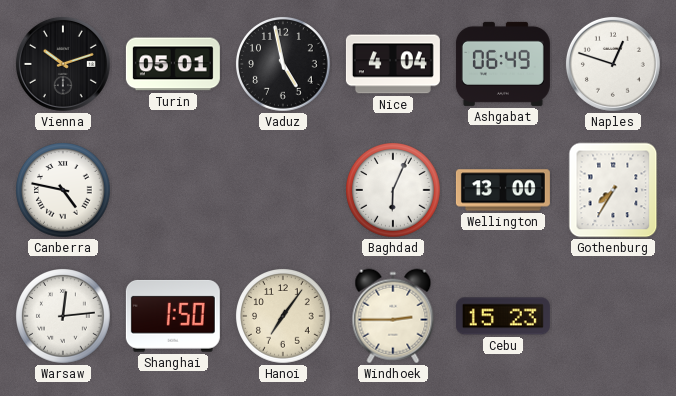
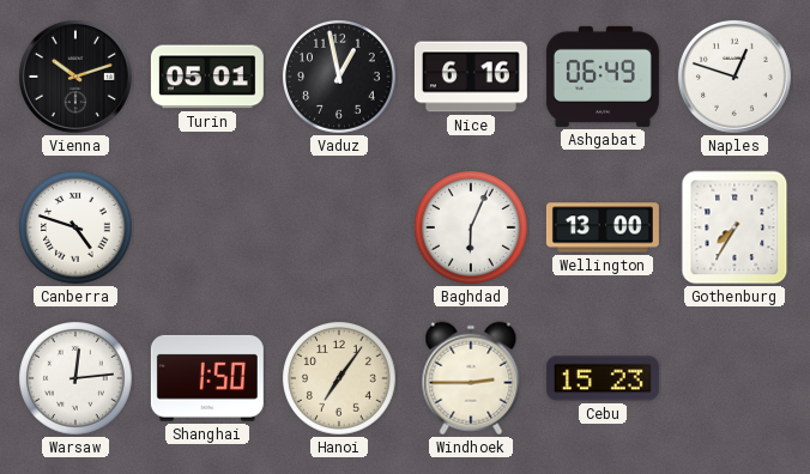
Vaduz: 4:58 -> 12:58
Nice: 4:04 -> 6:16
Canberra: 4:47 -> 4:48
